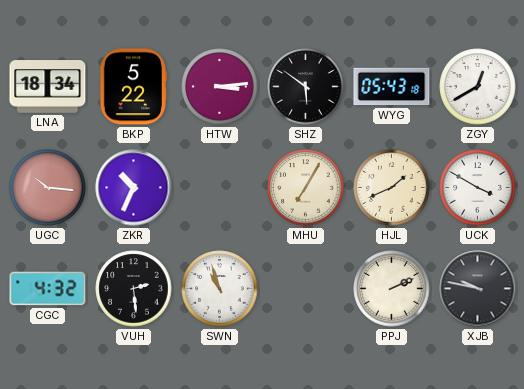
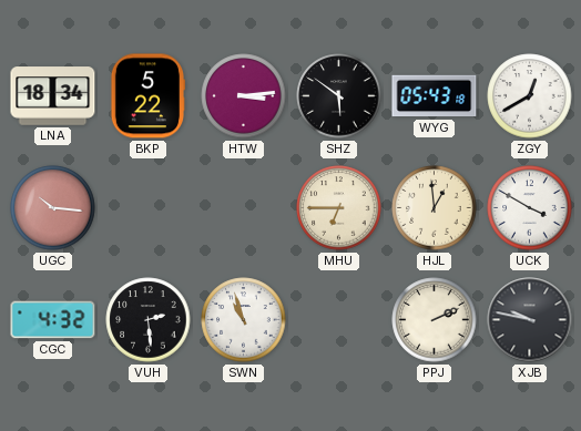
ZKR: 10:34 -> none
MHU: 7:05 -> 6:45
HJL: 1:41 -> 12:59
